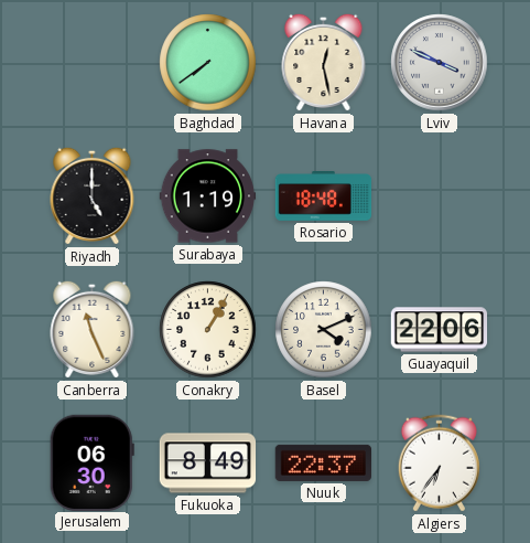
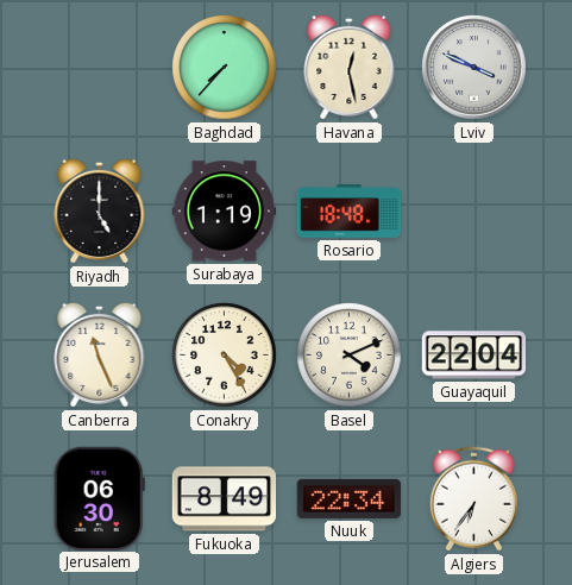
Baghdad: 7:39 -> 7:37
Conakry: 1:05 -> 4:25
Guayaquil: 22:06 -> 22:04
Nuuk: 22:37 -> 22:34
